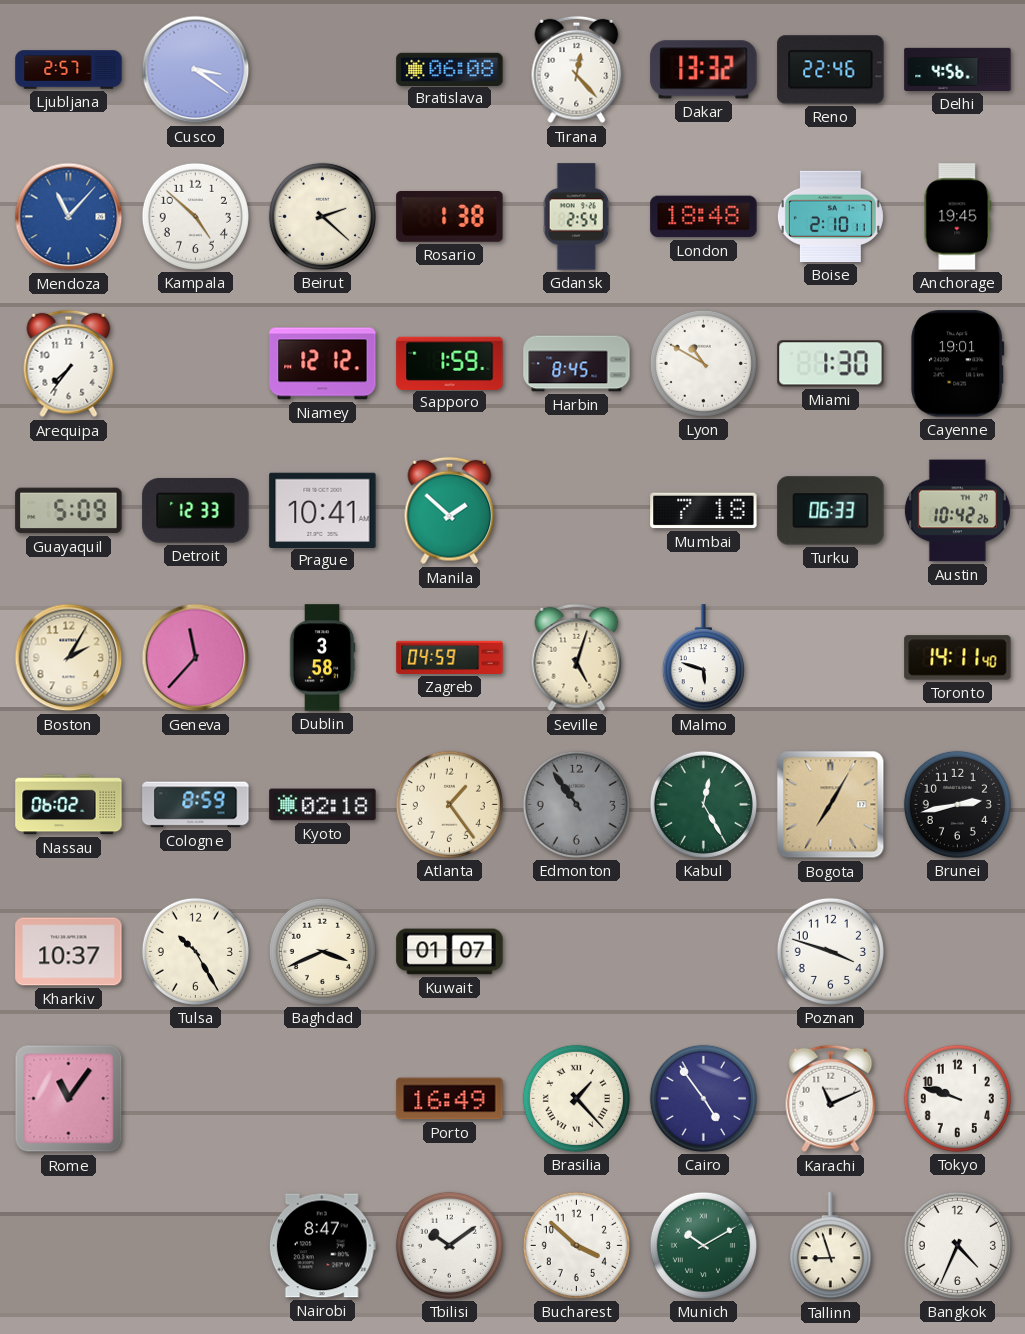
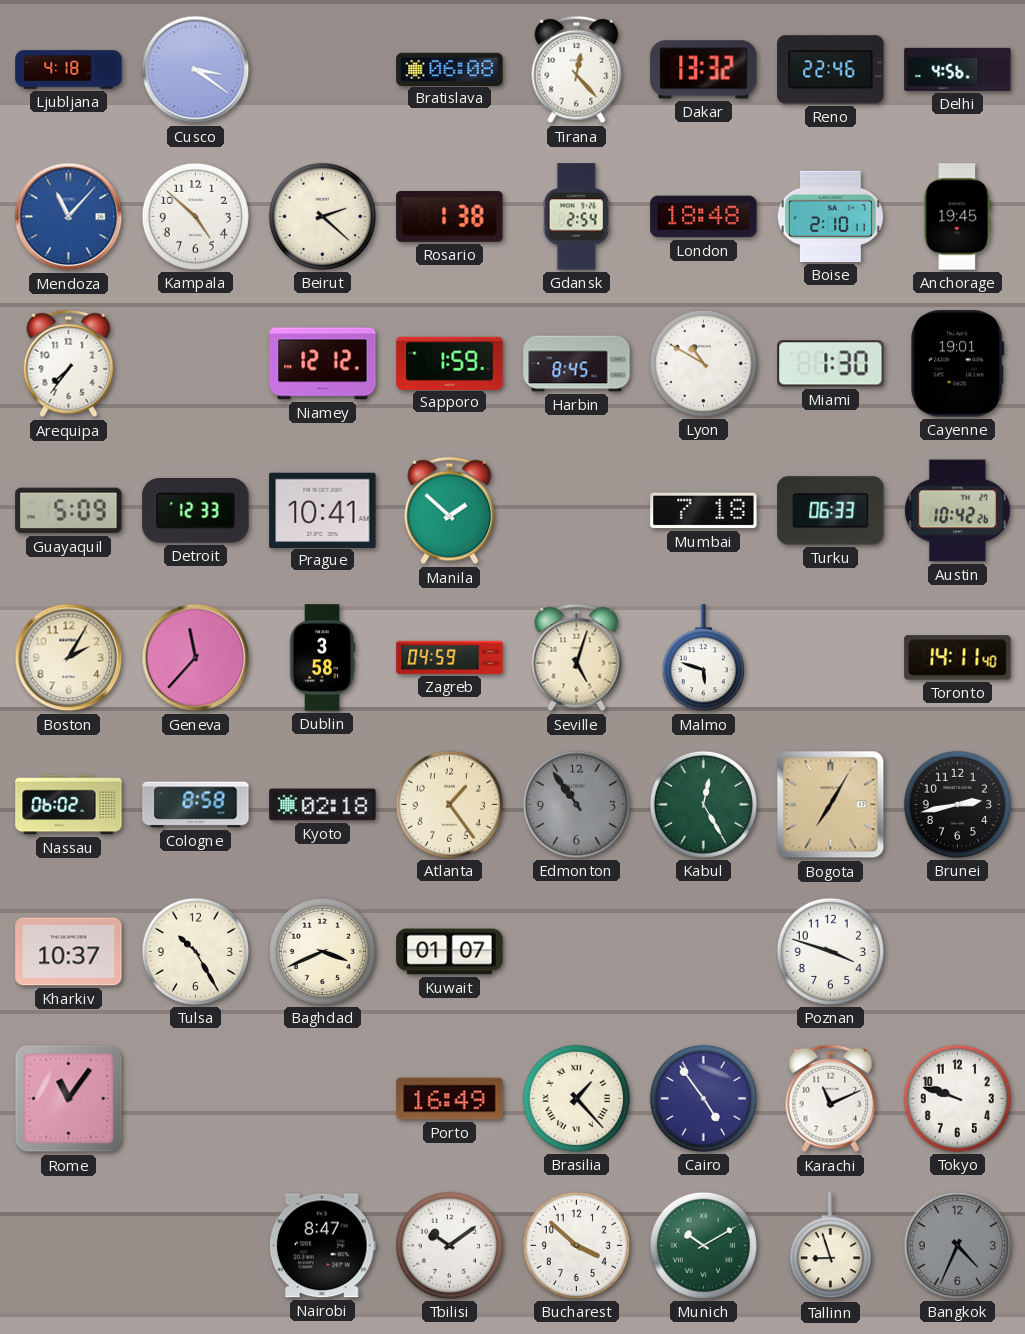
Ljubljana: 2:57 -> 4:18
Cologne: 8:59 -> 8:58
Bangkok dial: white -> grey
